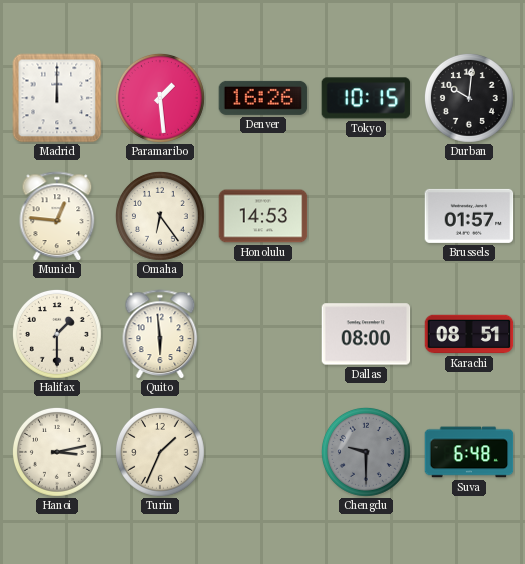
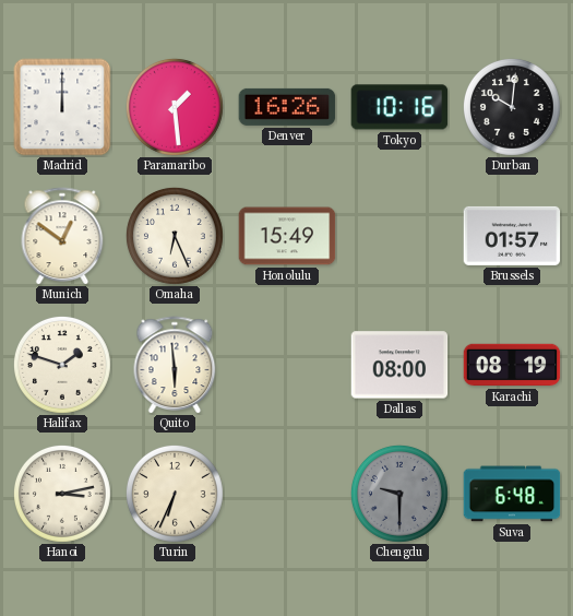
Tokyo: 10:15 -> 10:16
Munich: 12:46 -> 12:51
Omaha: 6:24 -> 6:26
Honolulu: 14:53 -> 15:49
Halifax: 1:30 -> 1:48
Karachi: 08:51 -> 08:19
Turin: 1:34 -> 6:34
